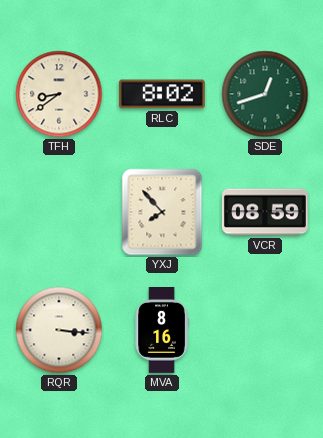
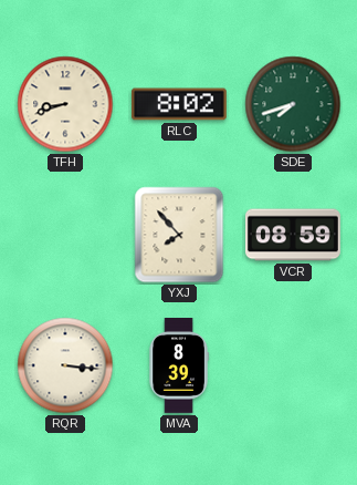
TFH: 8:39 -> 8:42
SDE: 12:42 -> 7:42
MVA: 8:16 -> 8:39
